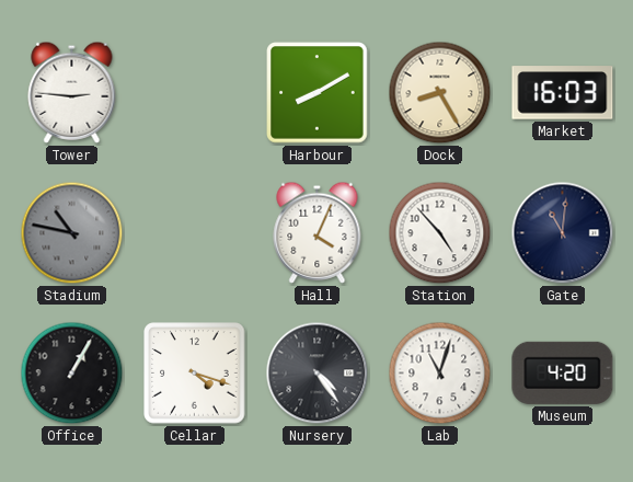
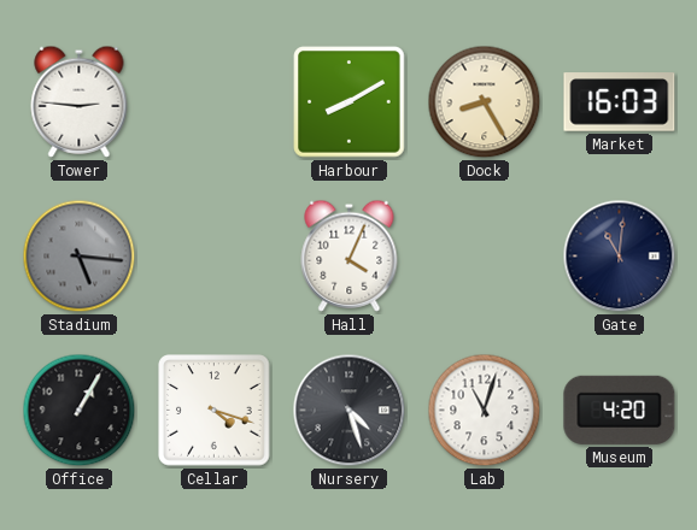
Stadium: 10:47 -> 5:16
Station: 4:53 -> none
Nursery: 4:24 -> 4:27
